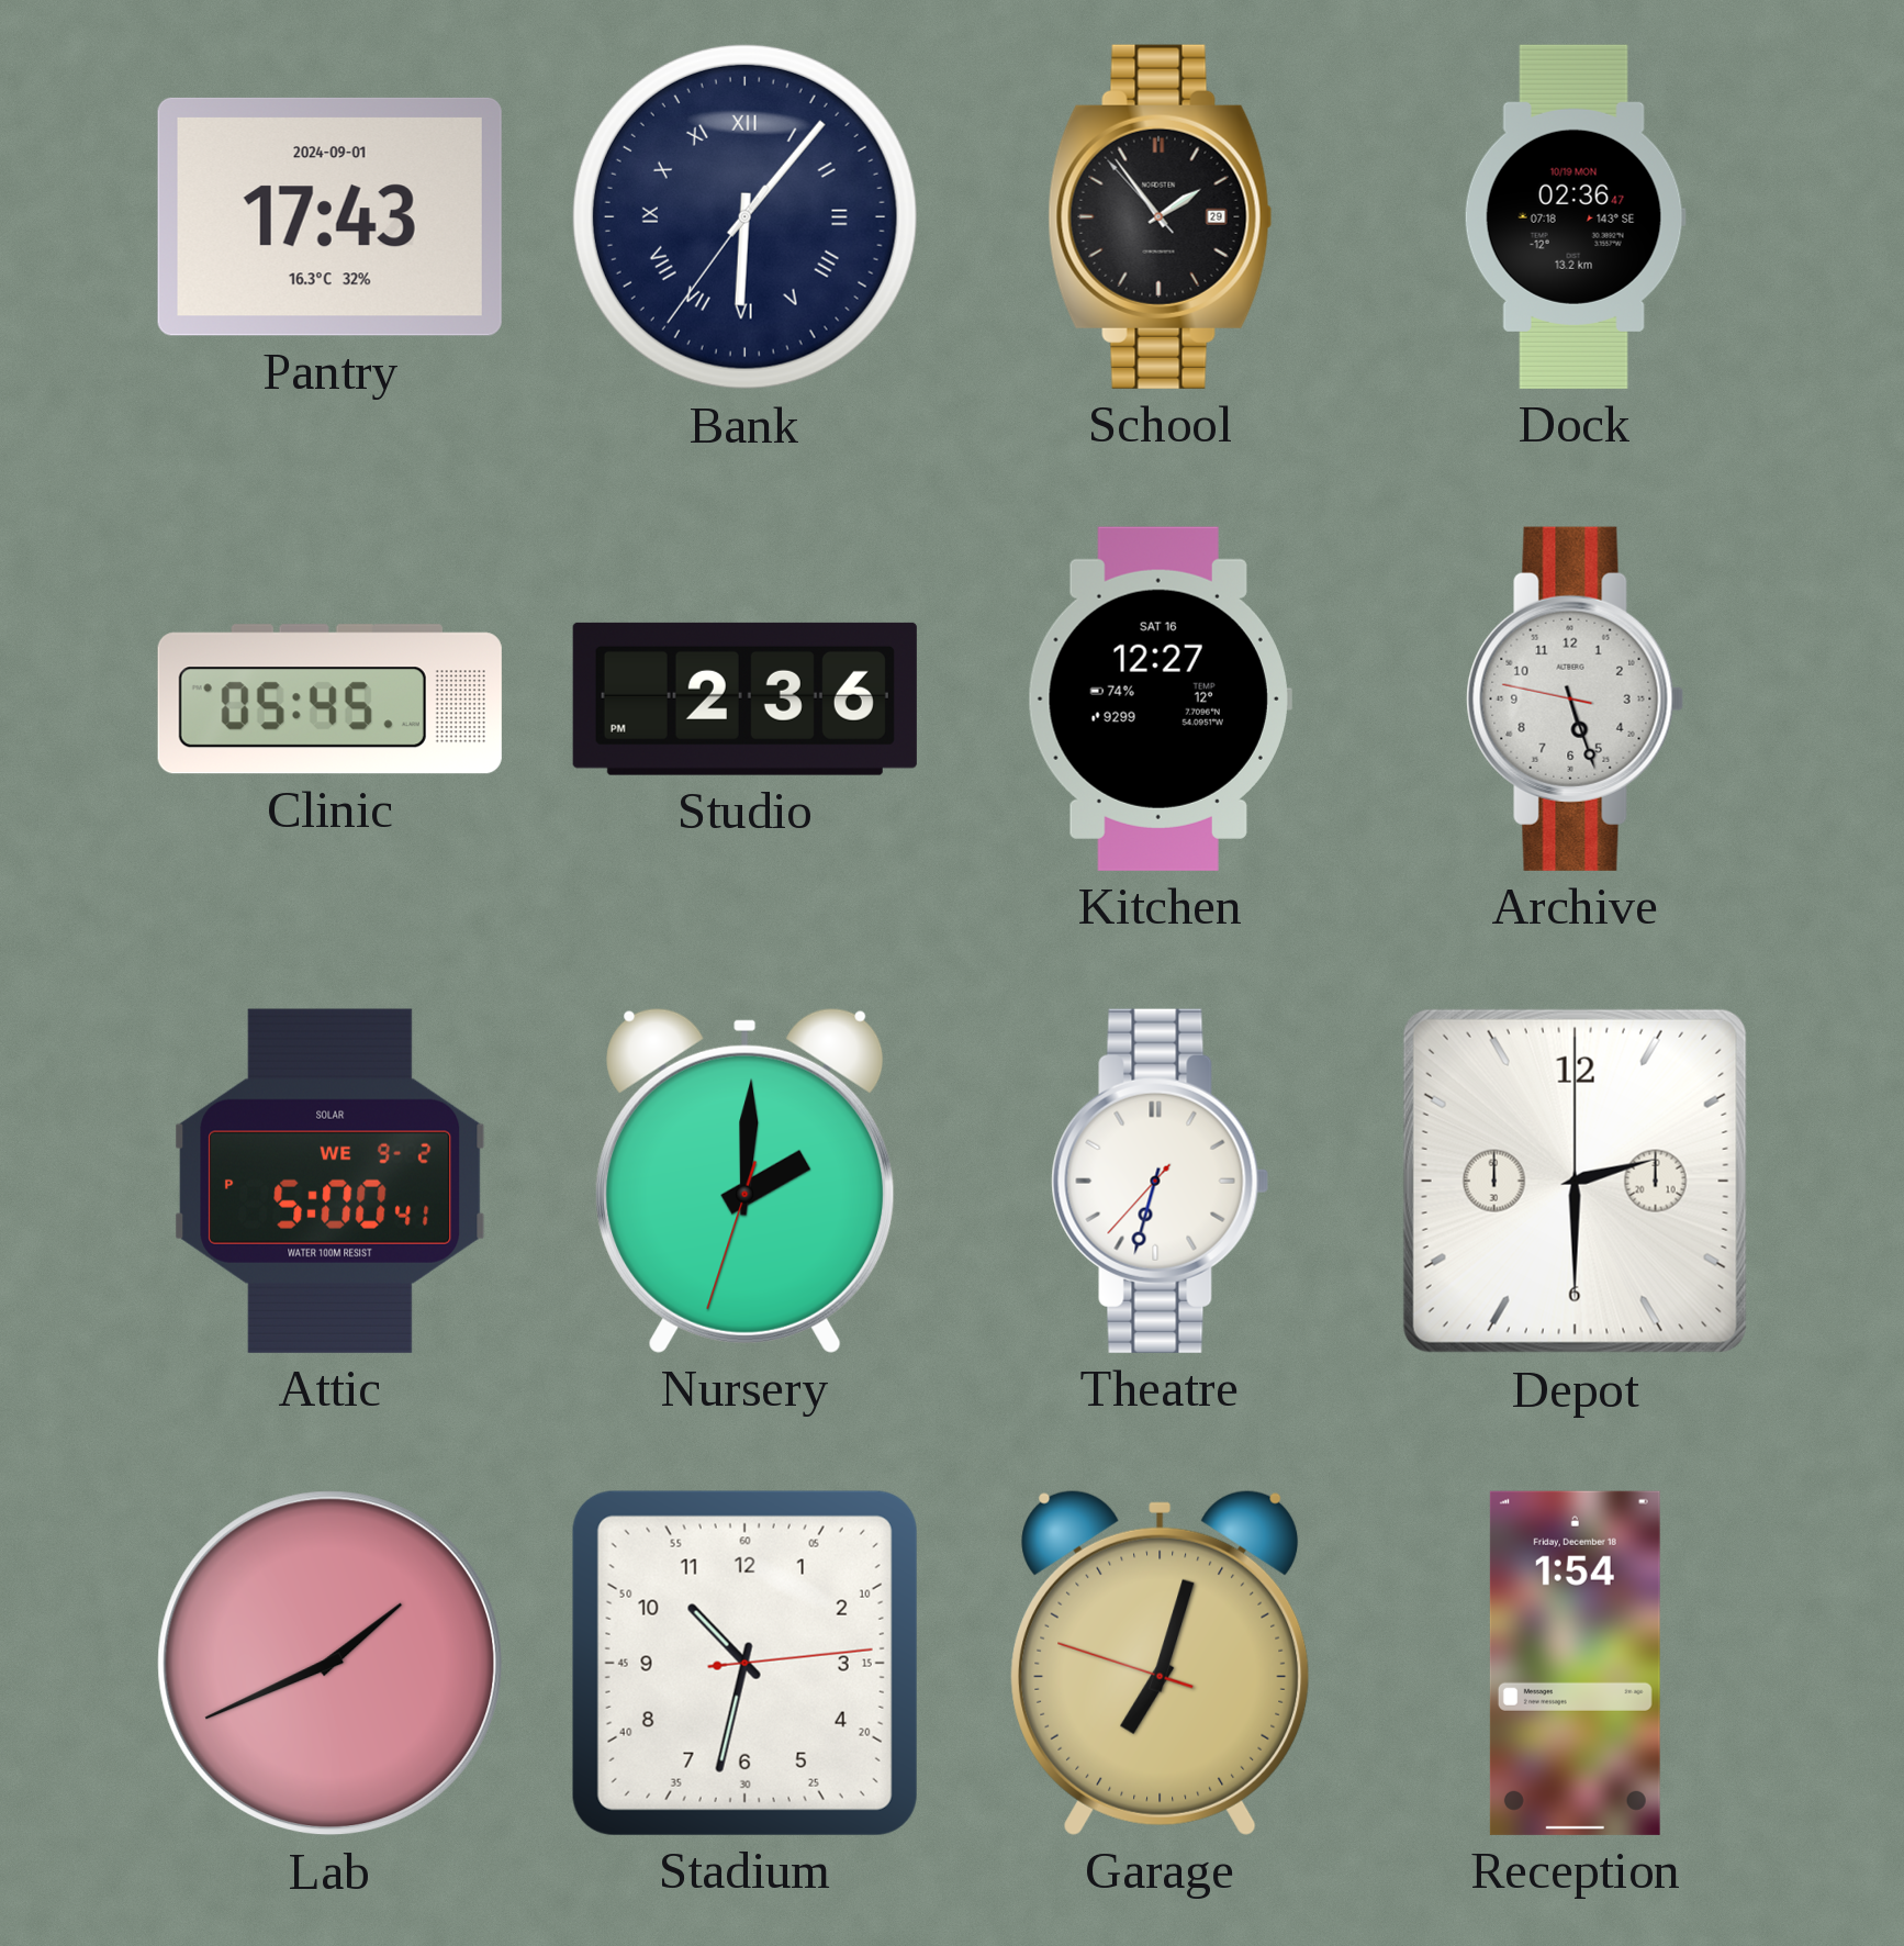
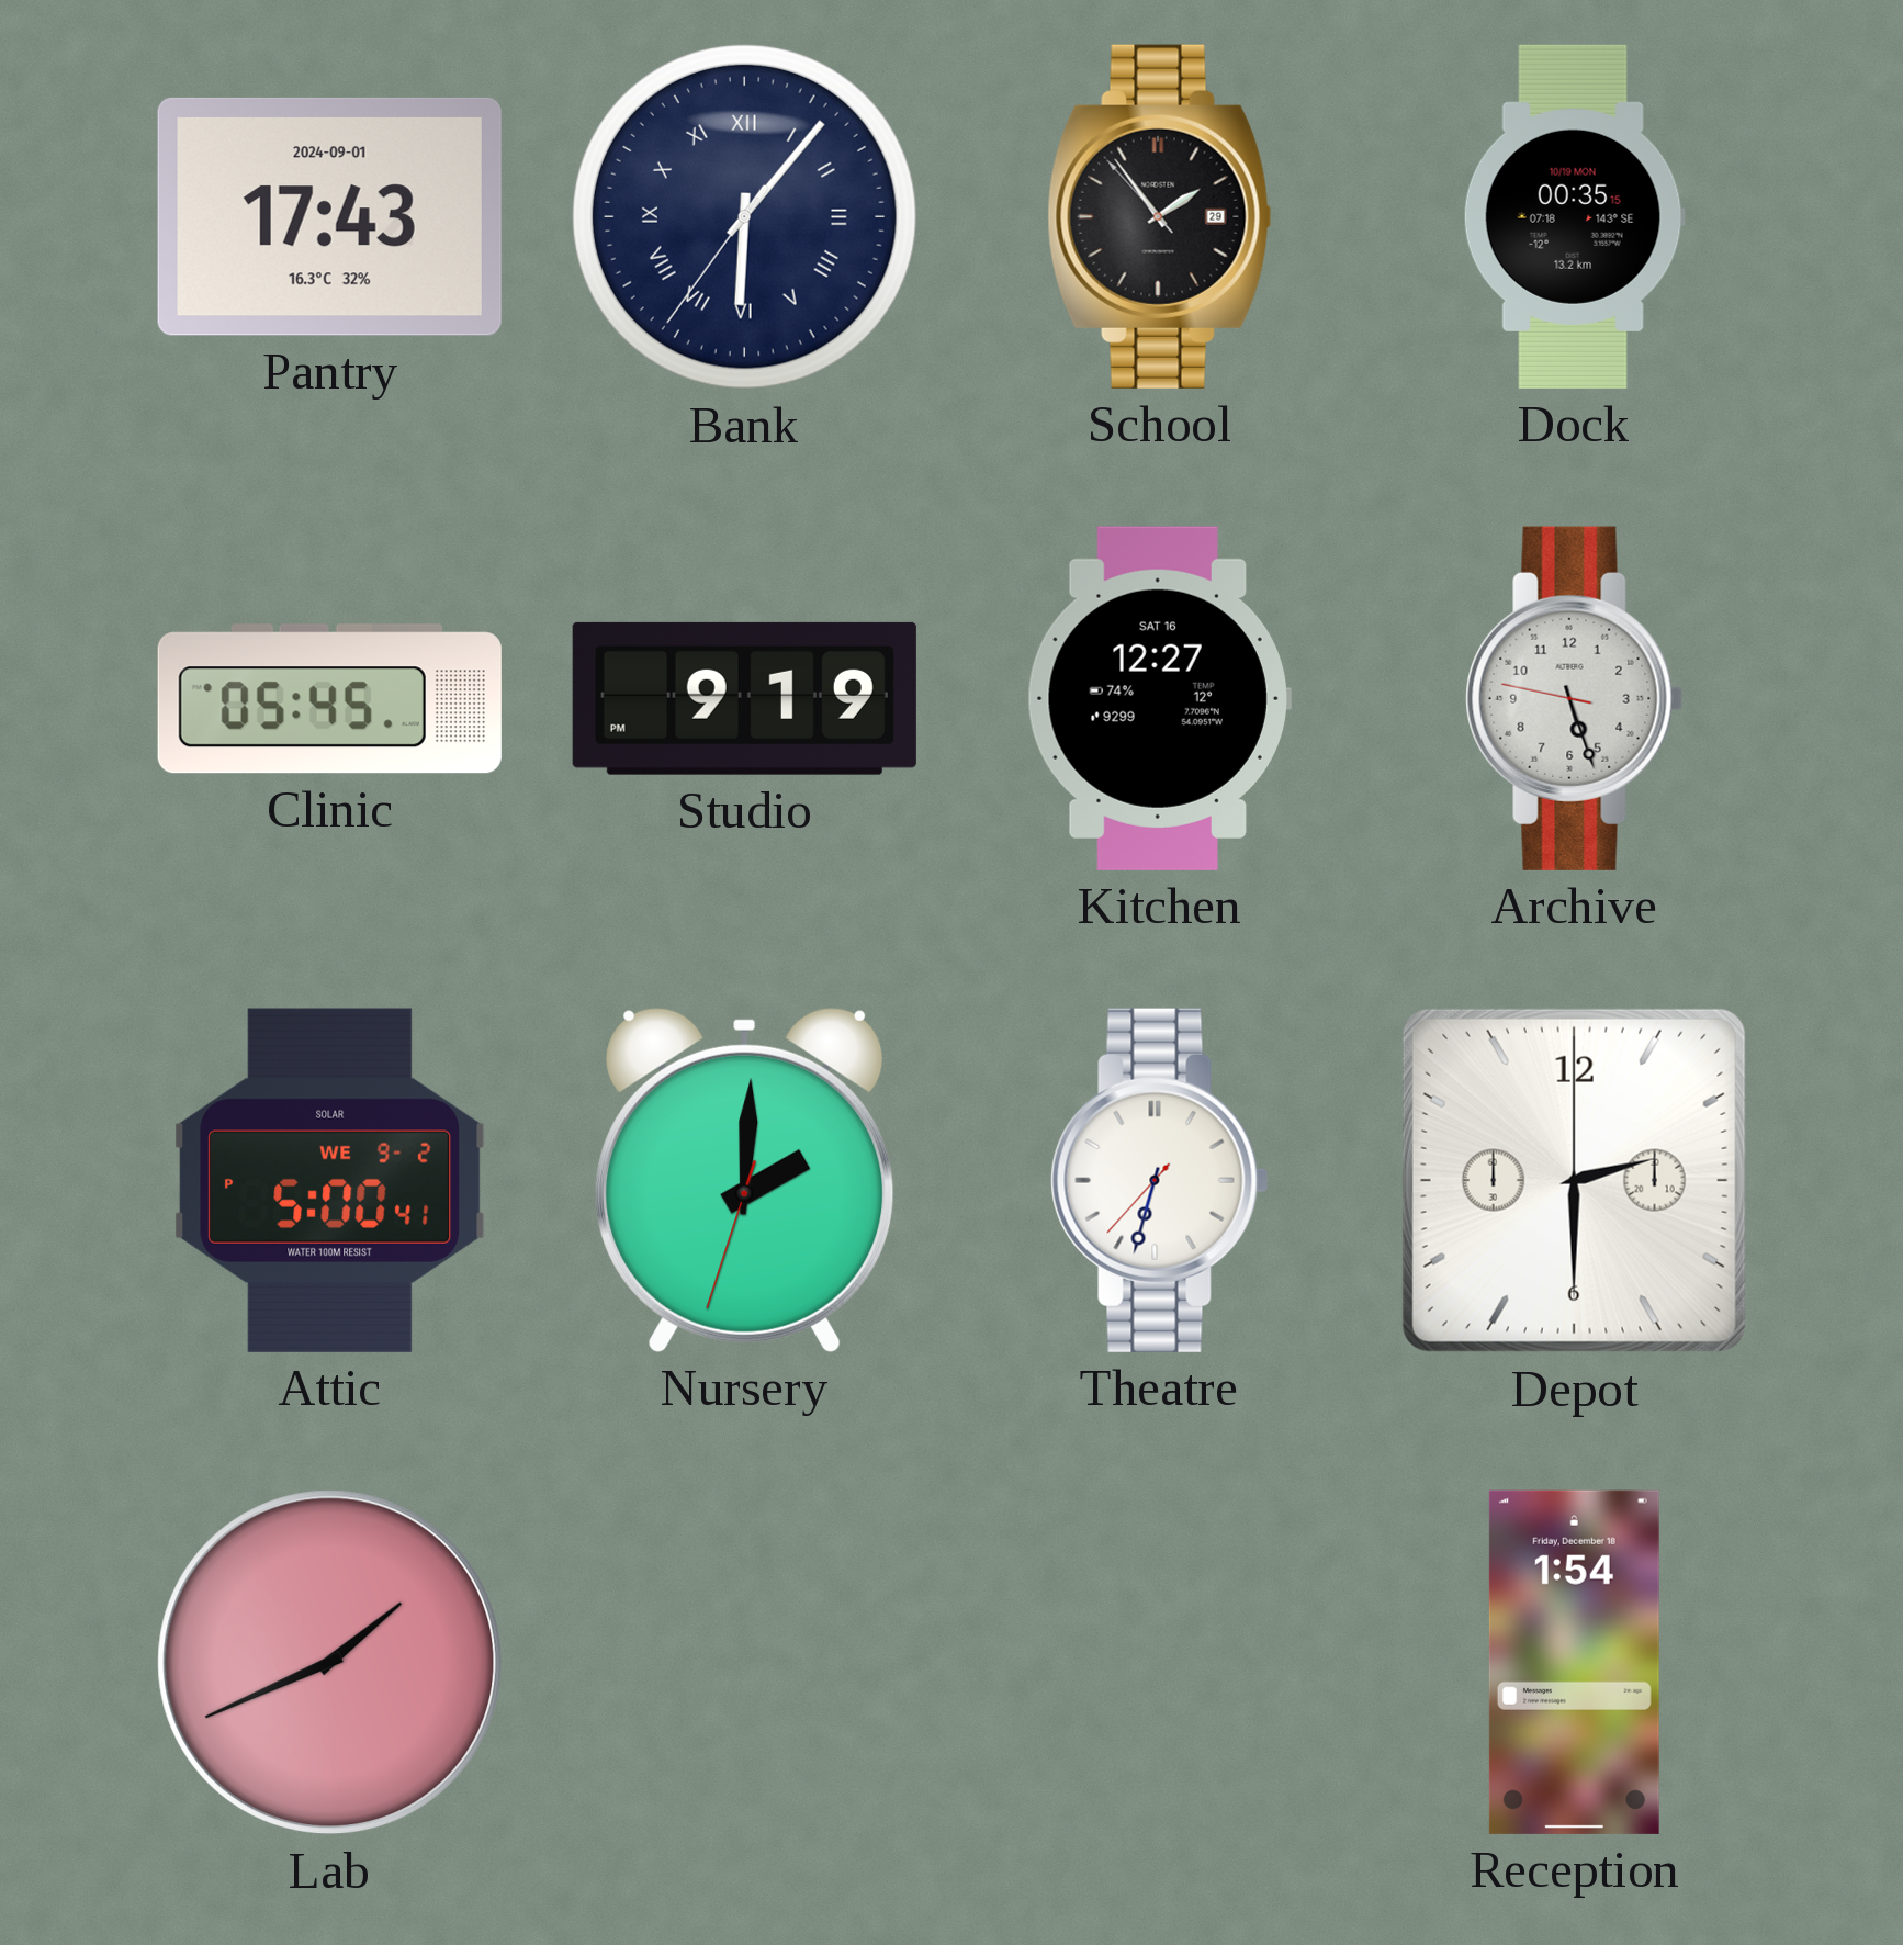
Dock: 02:36 -> 00:35
Studio: 2:36 -> 9:19
Stadium: 10:32 -> none
Garage: 7:02 -> none
